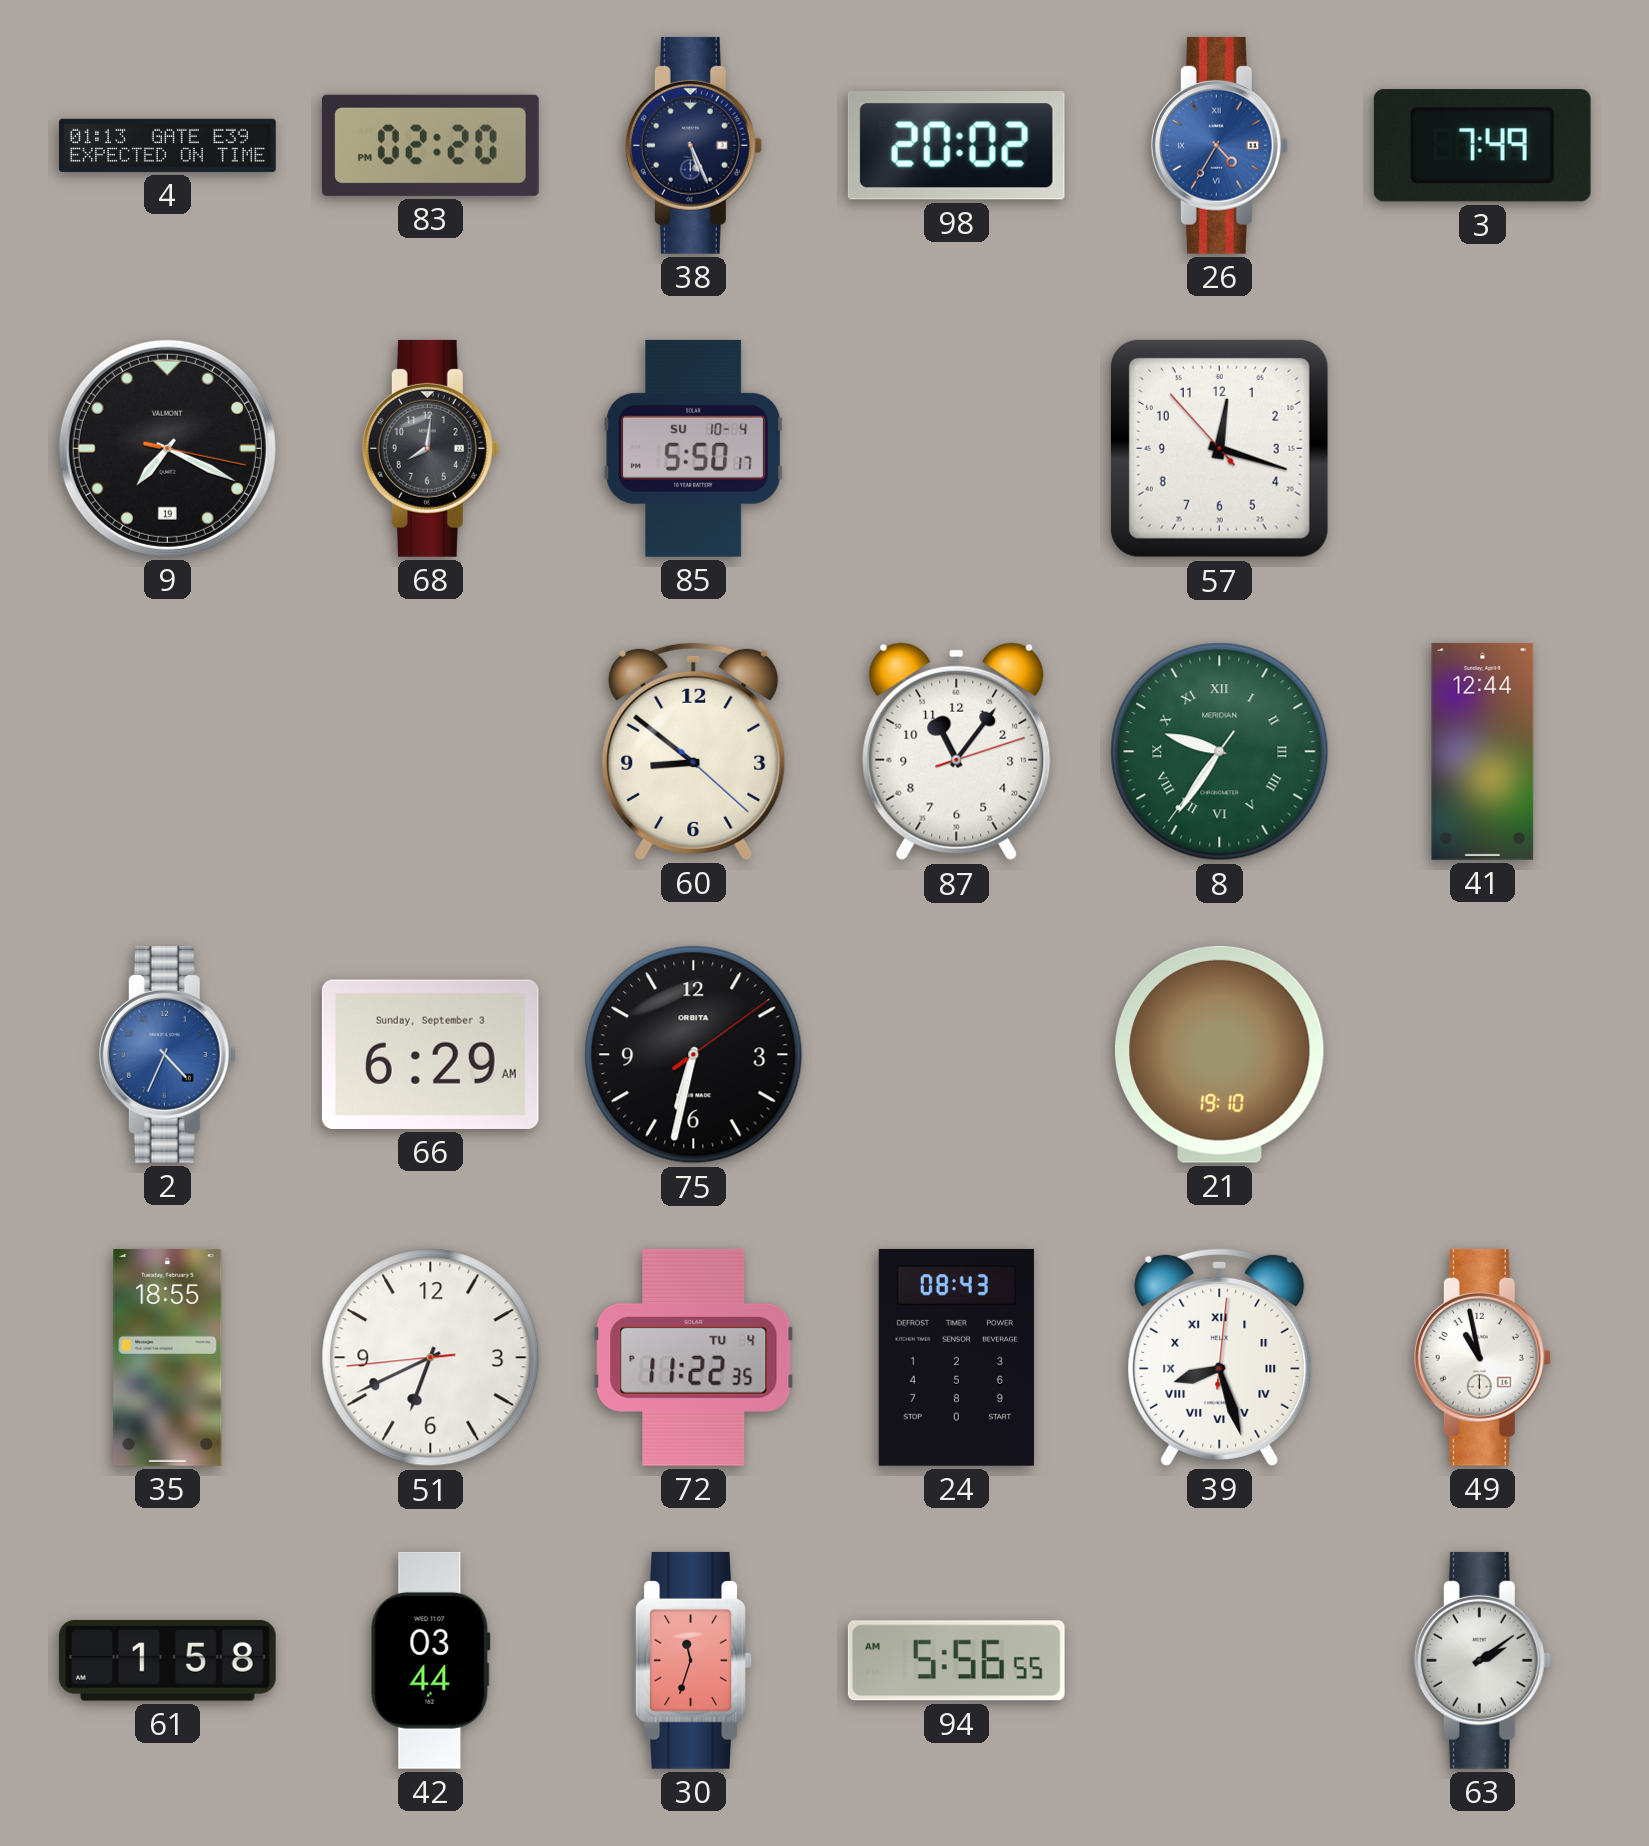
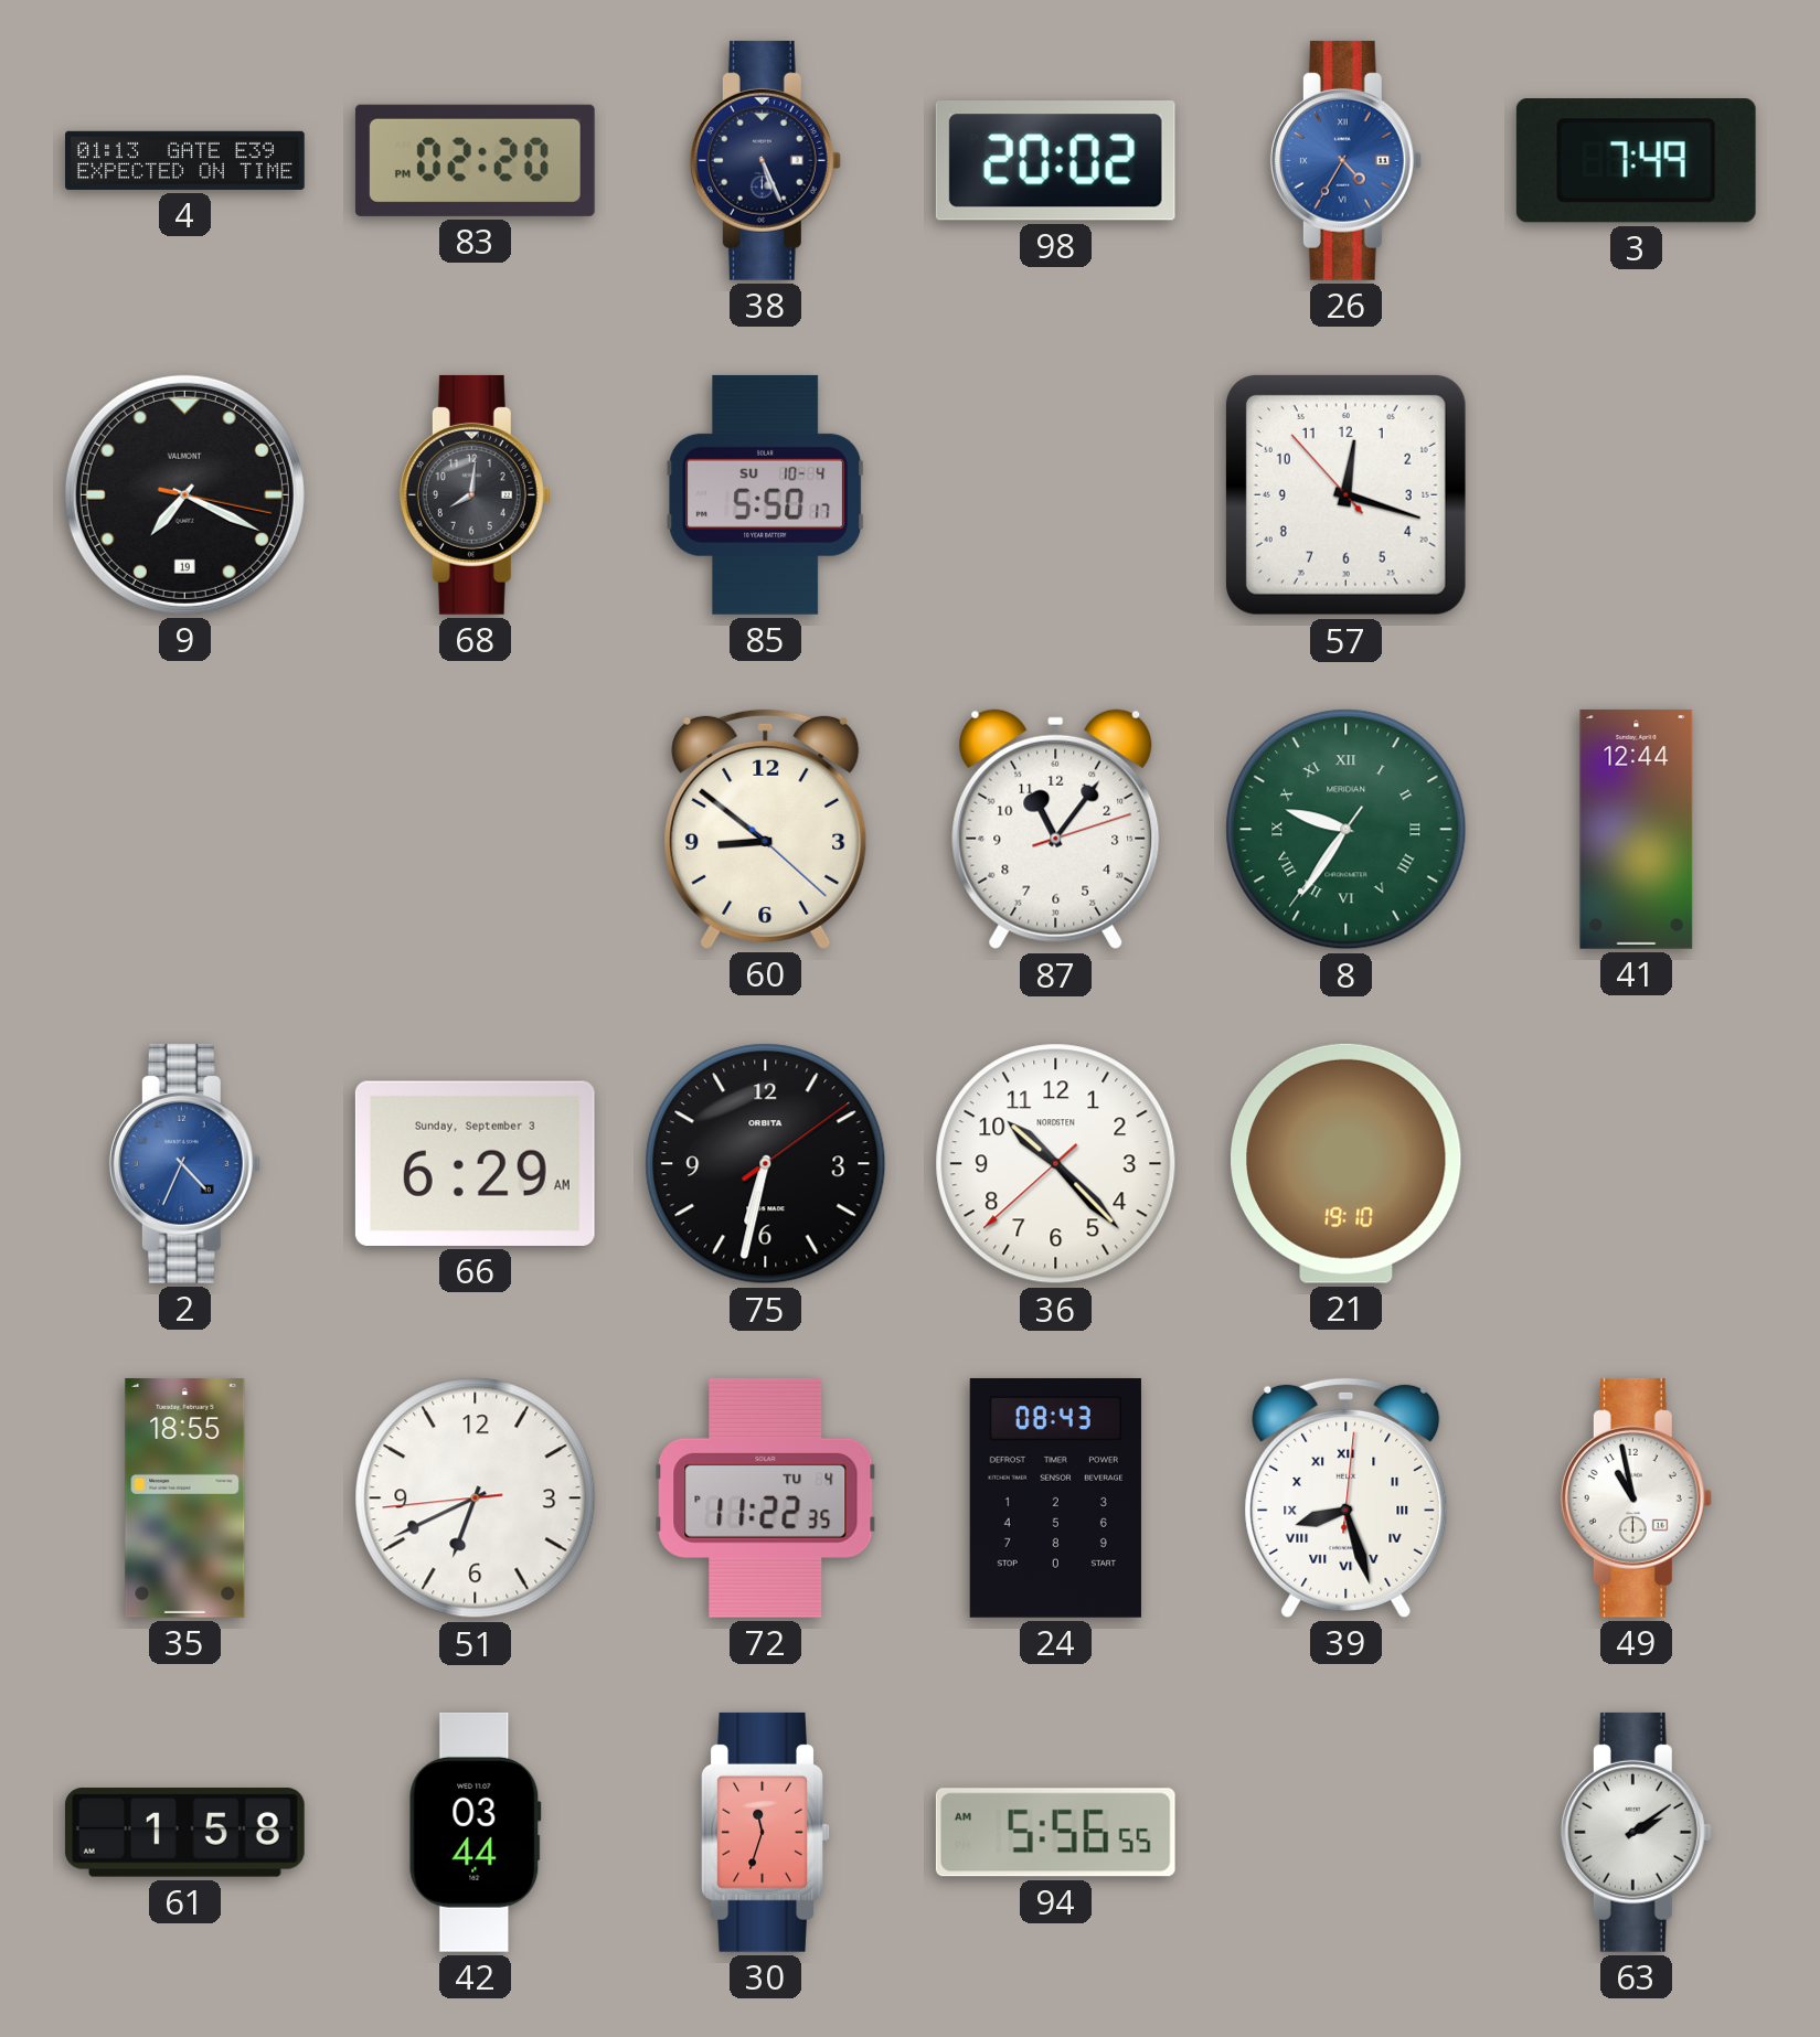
36: none -> 10:22
